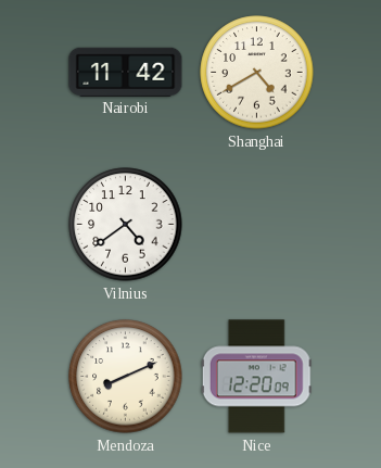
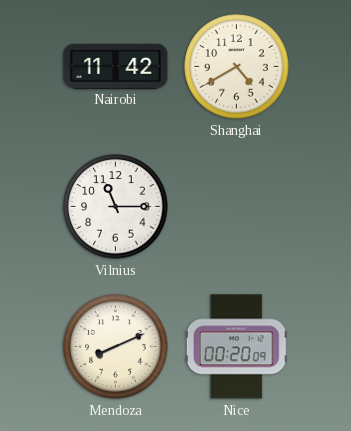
Vilnius: 4:39 -> 11:15
Nice: 12:20 -> 00:20
